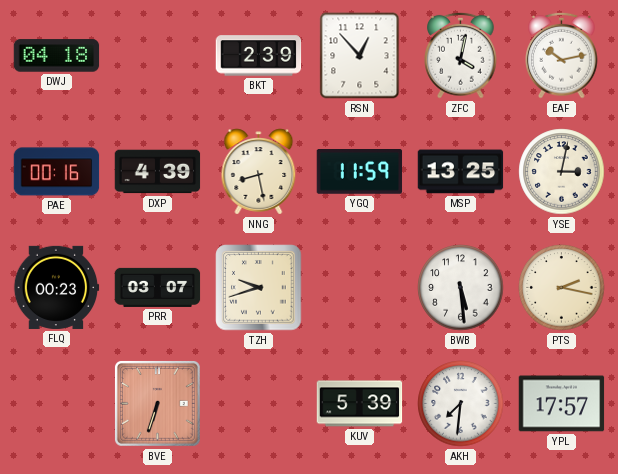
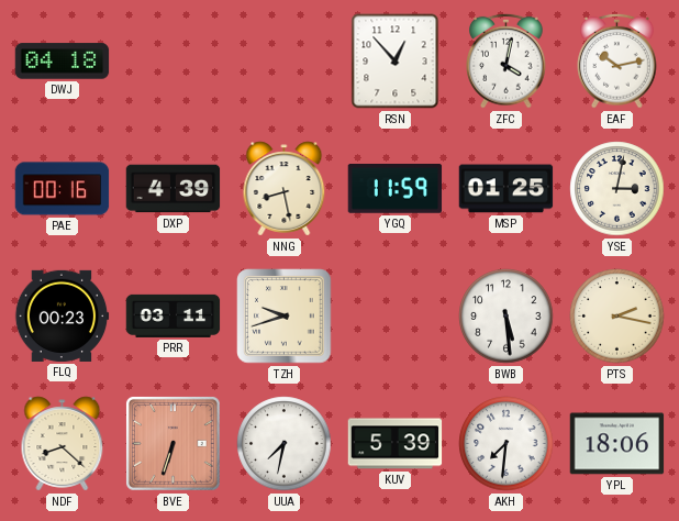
BKT: 2:39 -> none
MSP: 13:25 -> 01:25
PRR: 03:07 -> 03:11
NDF: none -> 8:22
UUA: none -> 7:32
YPL: 17:57 -> 18:06
